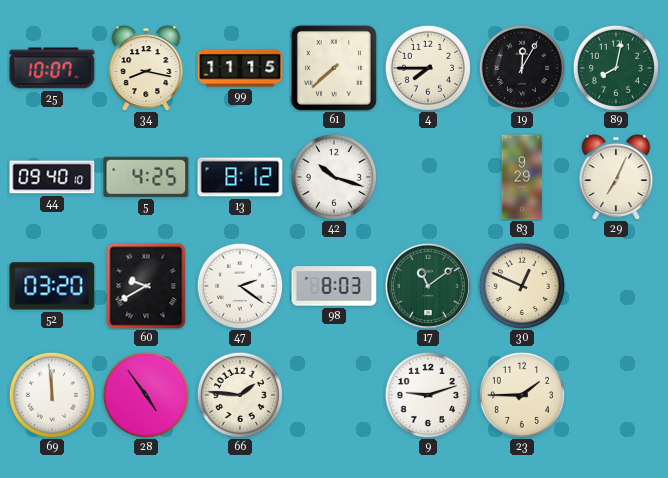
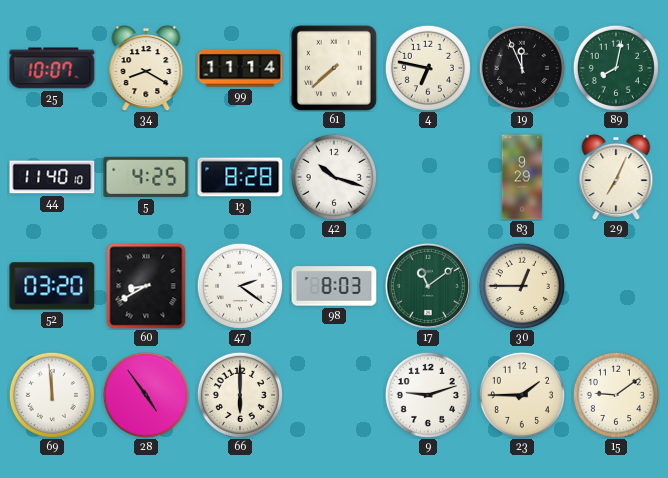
34: 8:17 -> 8:20
99: 11:15 -> 11:14
4: 7:45 -> 6:47
19: 12:05 -> 11:56
44: 09:40 -> 11:40
13: 8:12 -> 8:28
60: 9:40 -> 8:40
30: 12:49 -> 12:45
66: 1:46 -> 6:00
15: none -> 9:09
